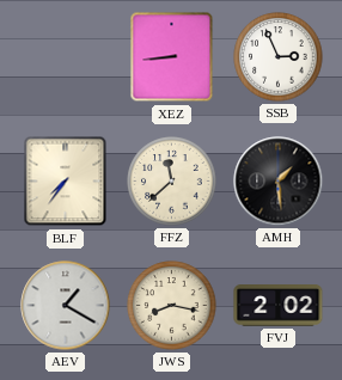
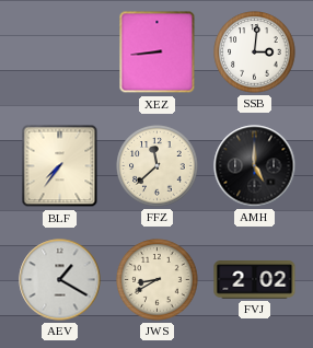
SSB: 2:56 -> 3:01
AMH: 1:29 -> 5:00
JWS: 8:17 -> 8:40
